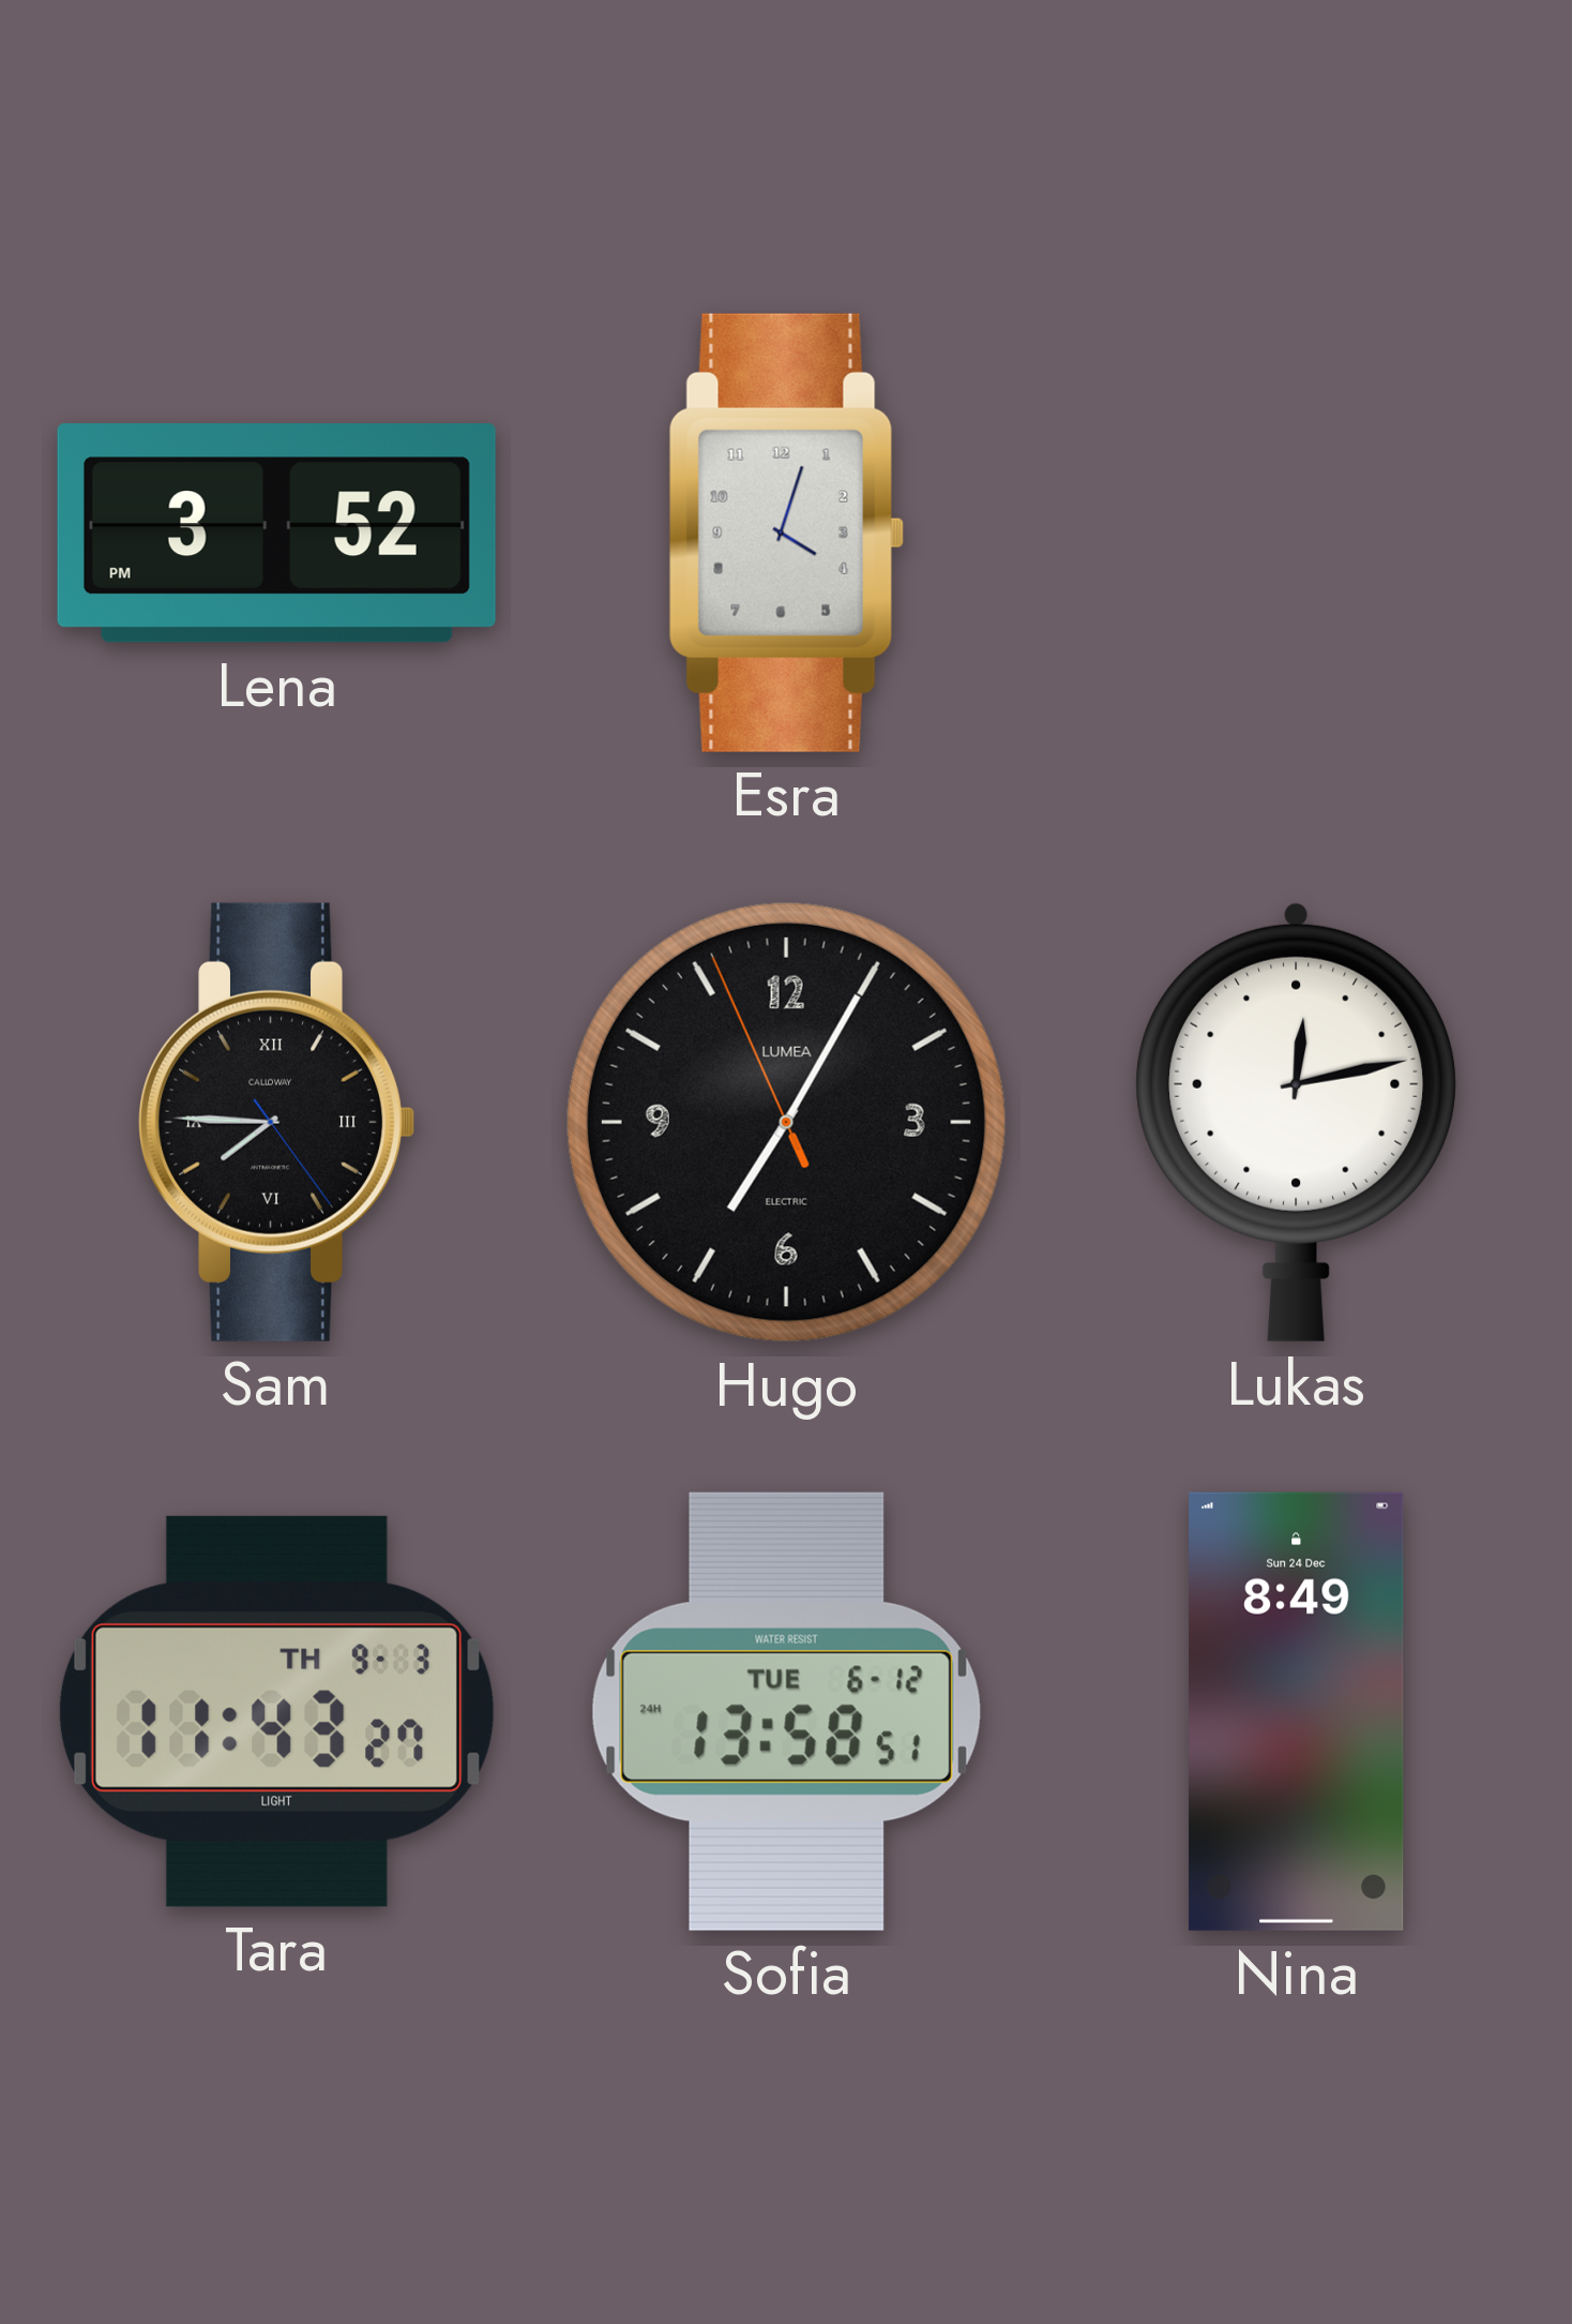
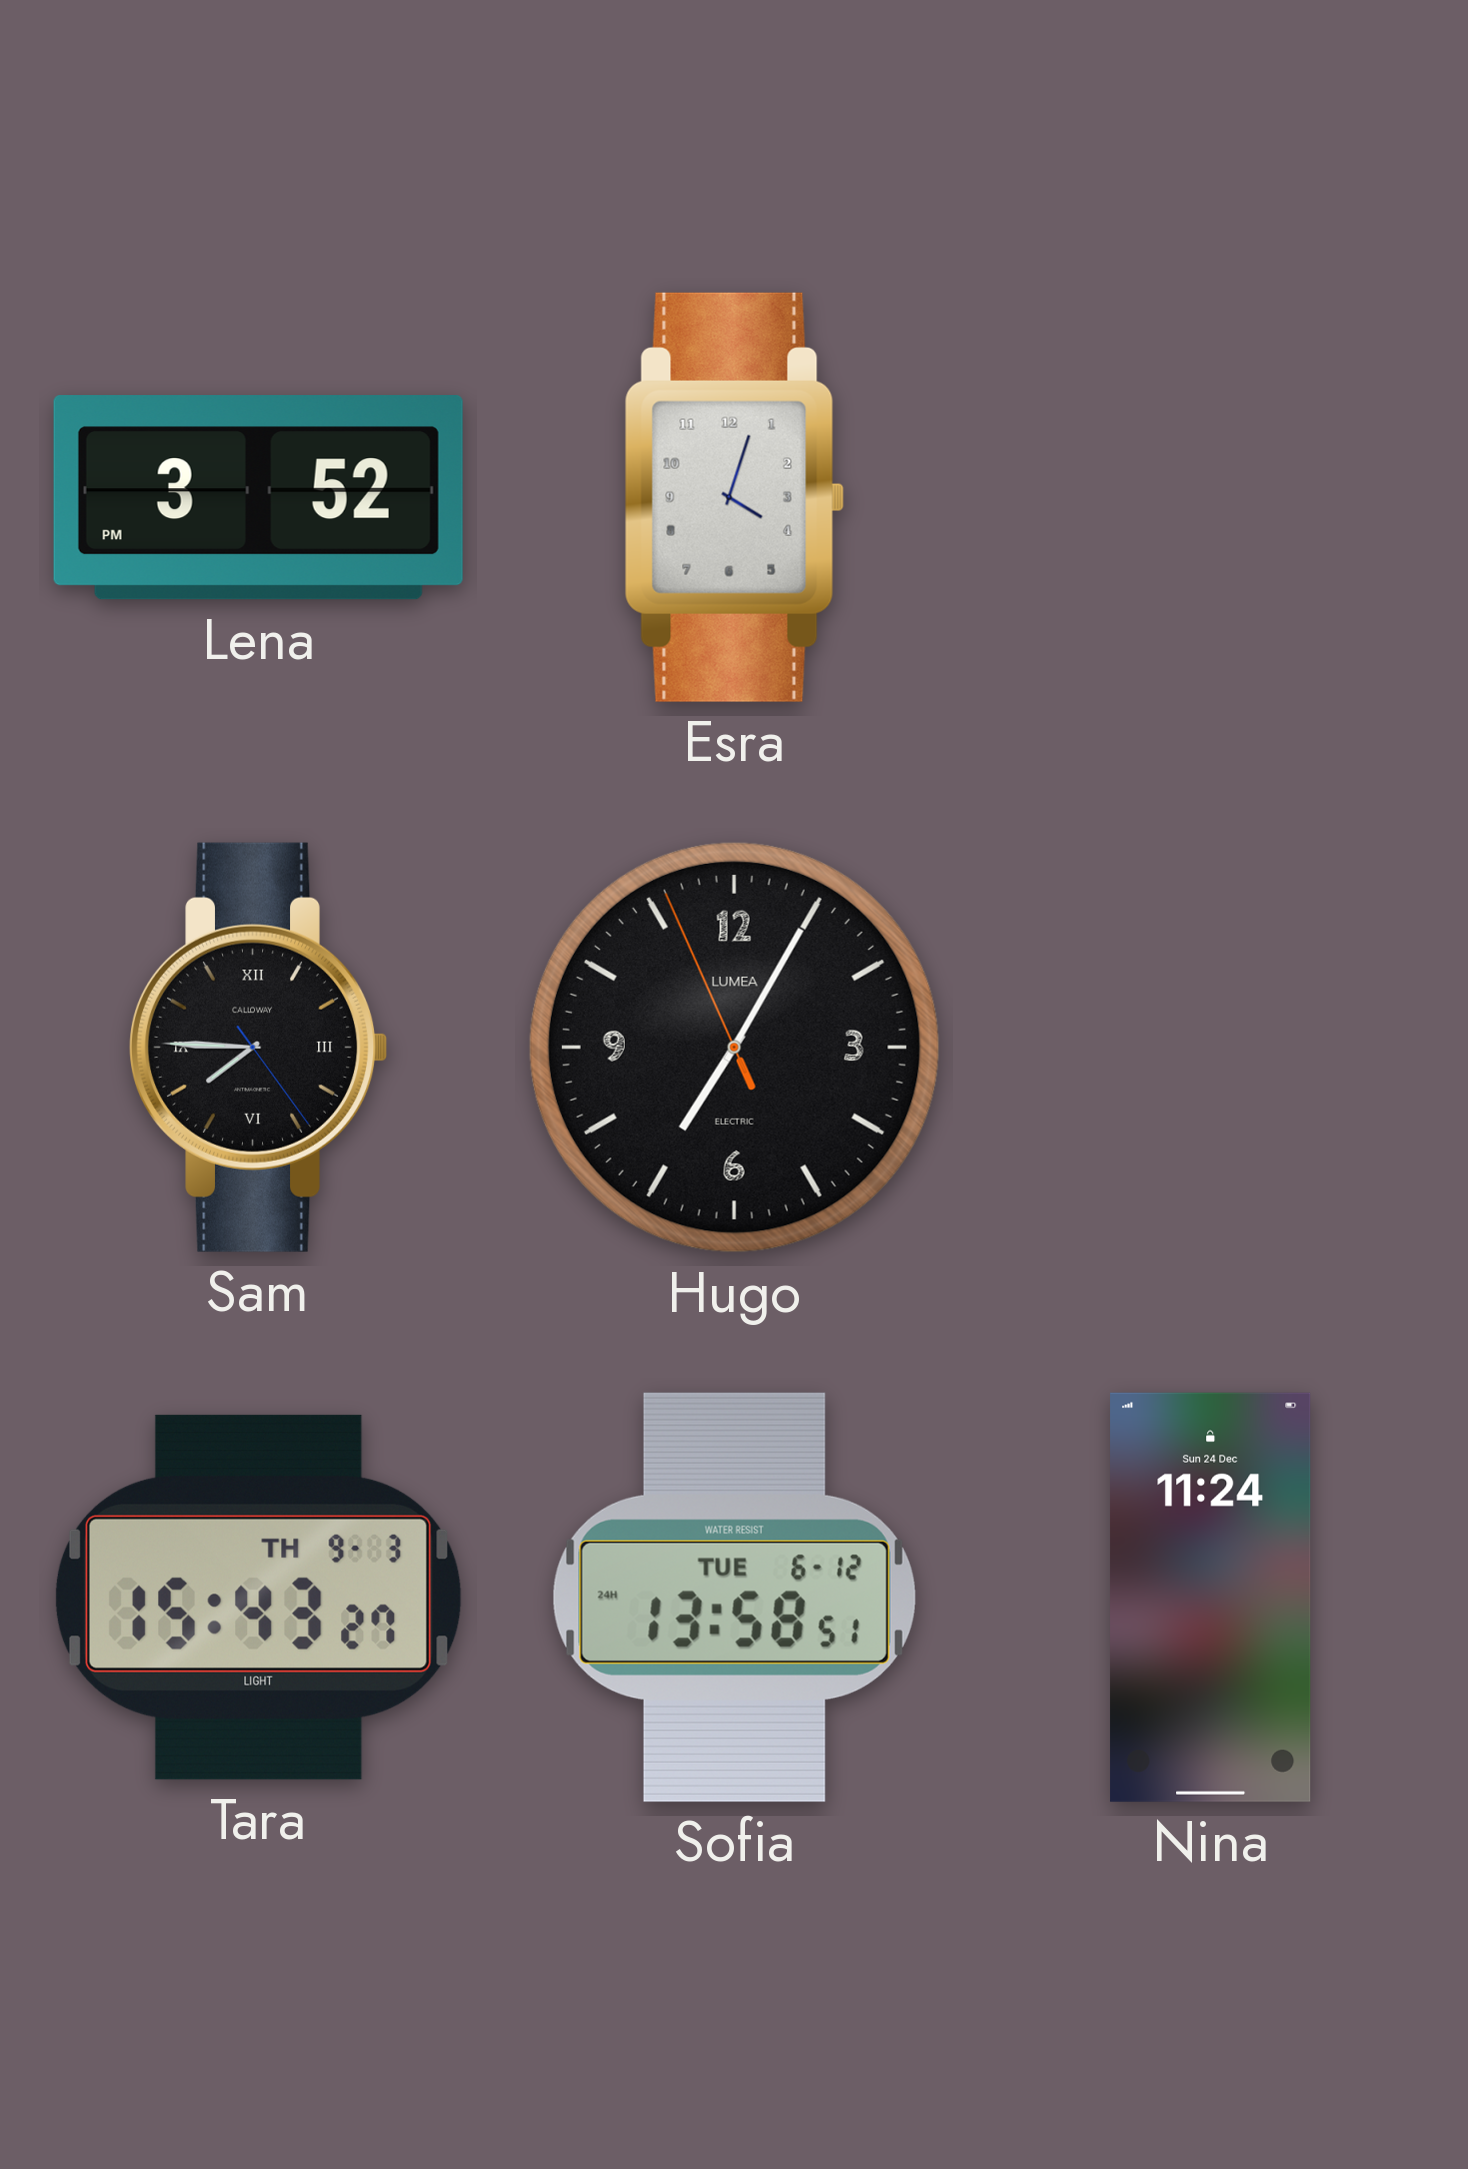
Lukas: 12:13 -> none
Tara: 11:43 -> 15:43
Nina: 8:49 -> 11:24
